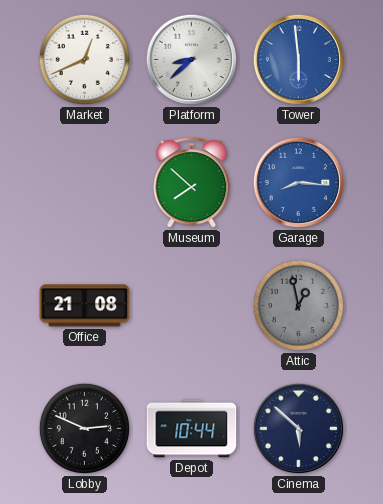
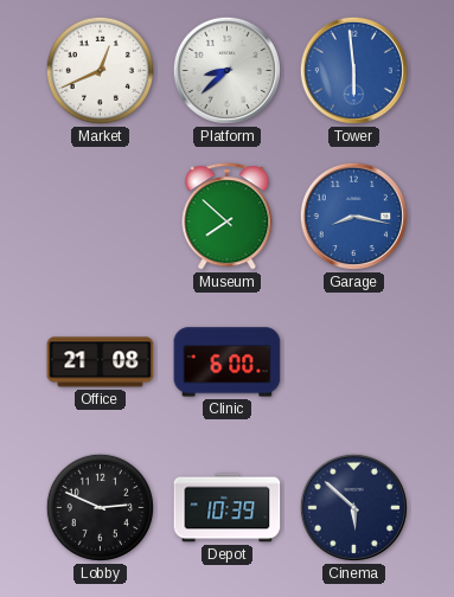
Garage: 8:16 -> 8:17
Clinic: none -> 6:00
Attic: 12:58 -> none
Depot: 10:44 -> 10:39
